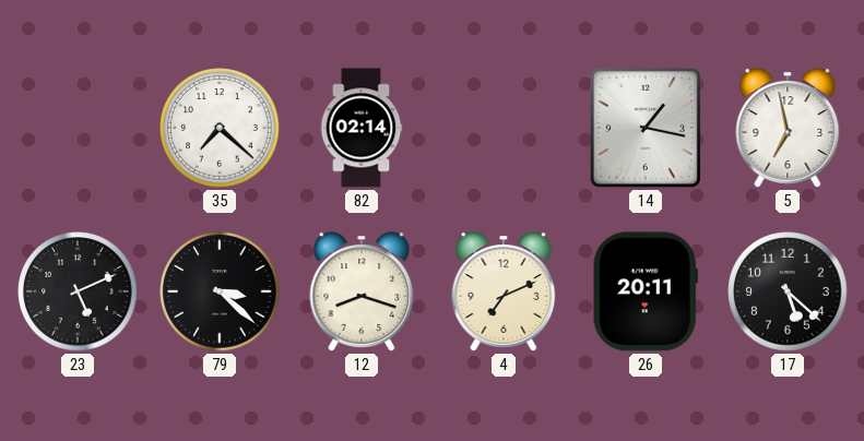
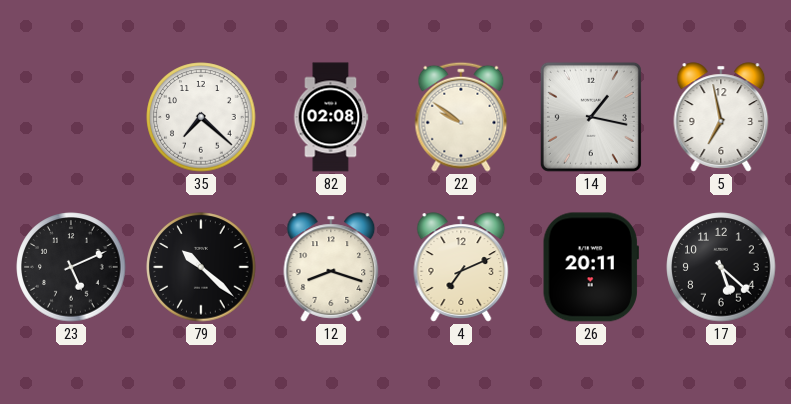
82: 02:14 -> 02:08
22: none -> 9:51
79: 3:22 -> 10:22
